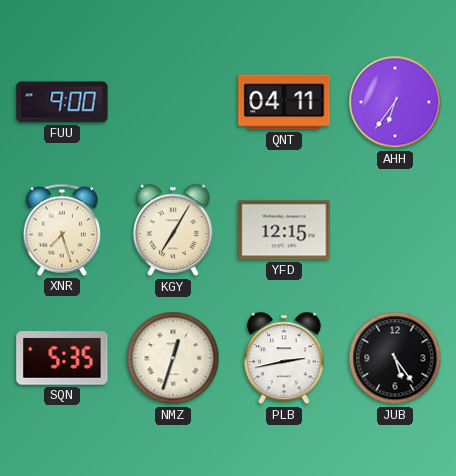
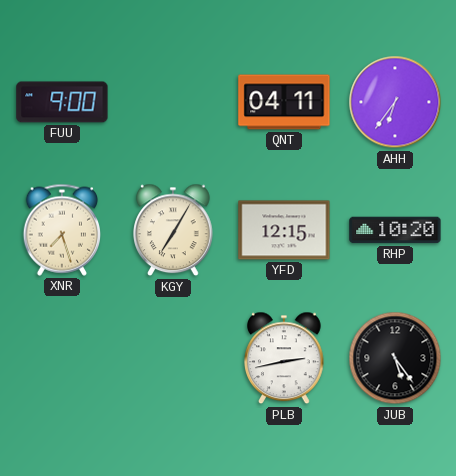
RHP: none -> 10:20
SQN: 5:35 -> none
NMZ: 12:33 -> none
